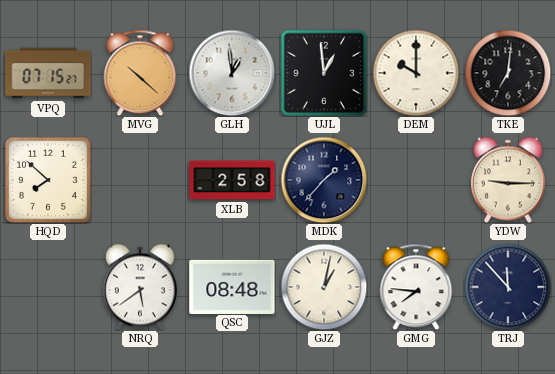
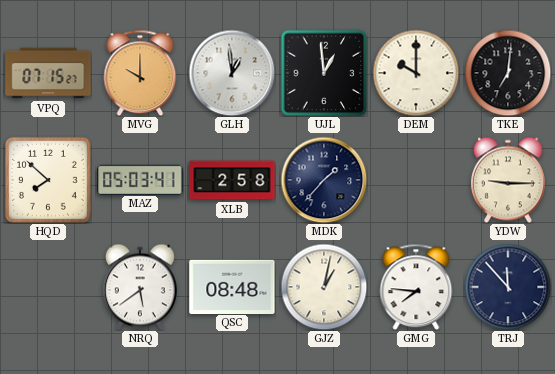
MVG: 10:22 -> 10:00
MAZ: none -> 05:03
